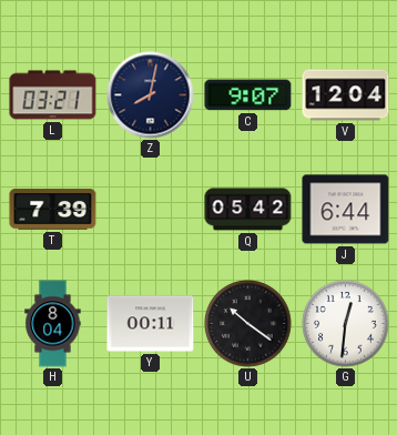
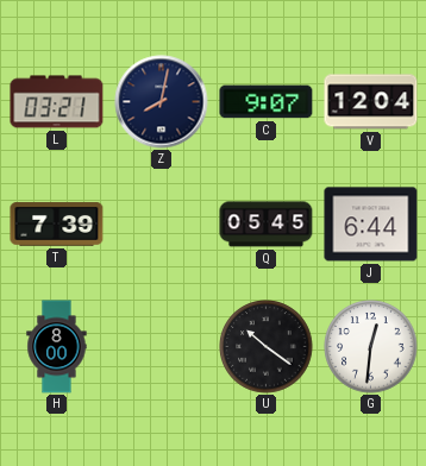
Q: 05:42 -> 05:45
H: 8:04 -> 8:00
Y: 00:11 -> none
